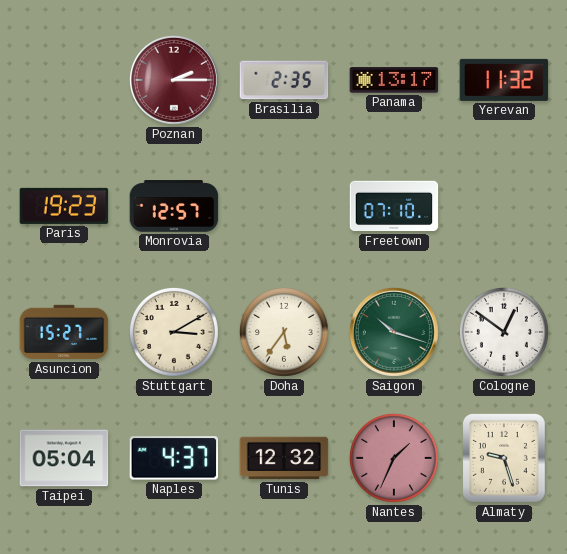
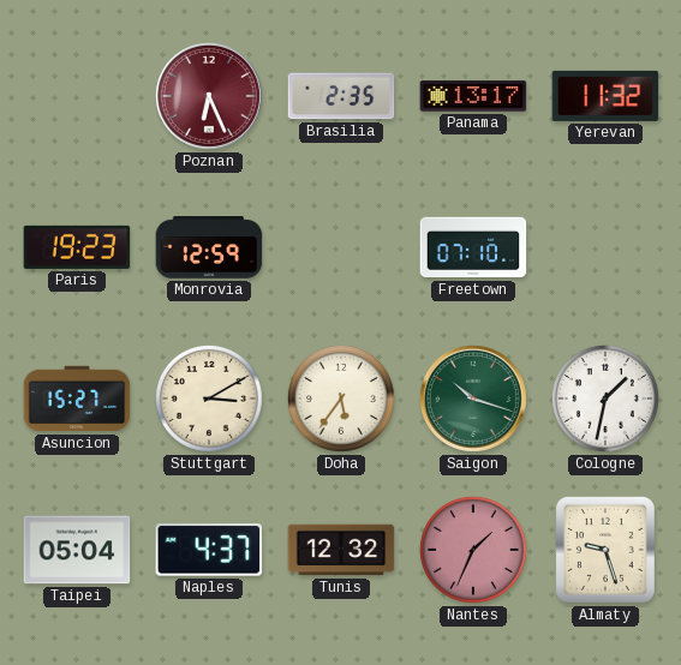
Poznan: 2:15 -> 6:26
Monrovia: 12:57 -> 12:59
Cologne: 12:51 -> 1:32
